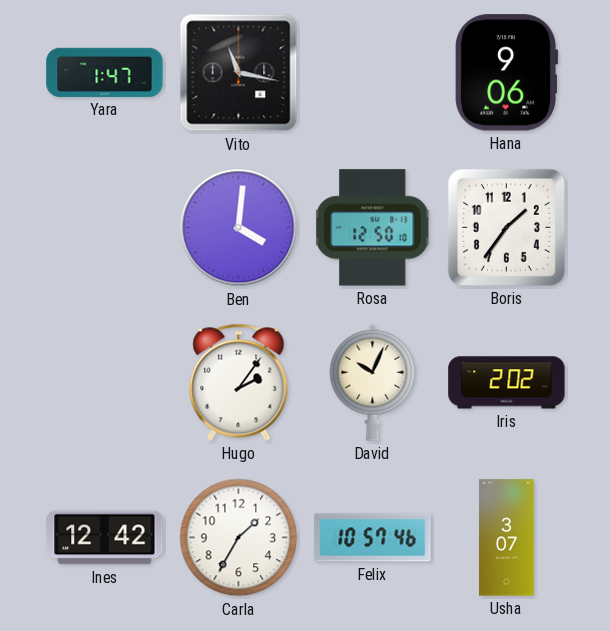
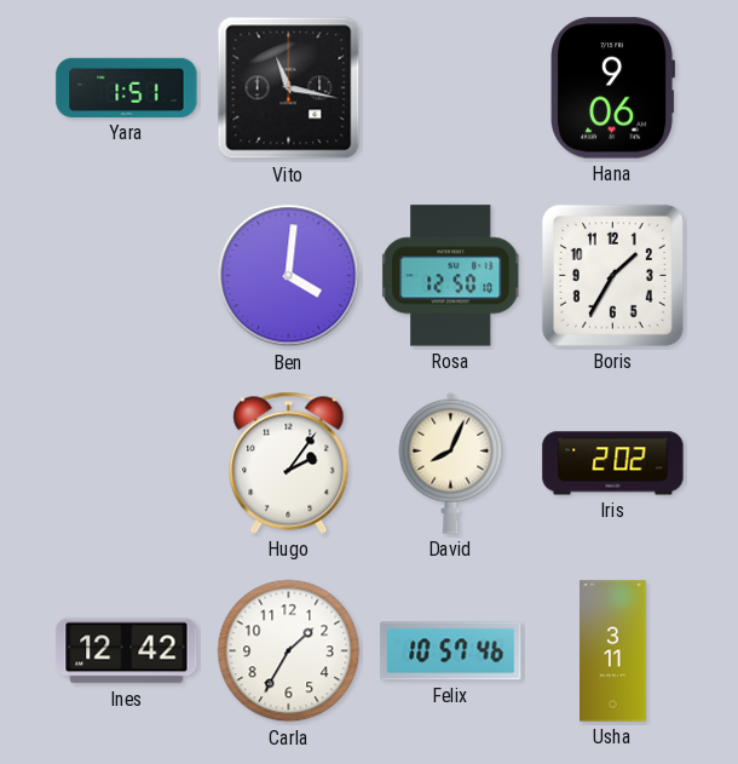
Yara: 1:47 -> 1:51
Boris: 1:36 -> 1:35
David: 10:04 -> 8:04
Usha: 3:07 -> 3:11
